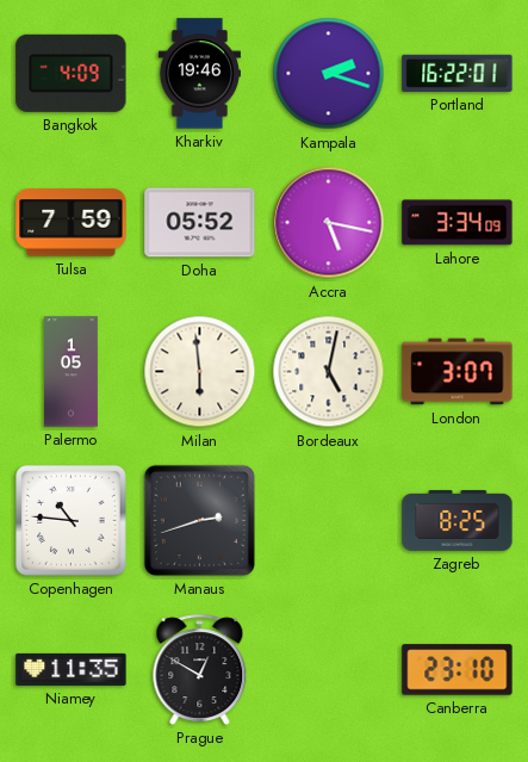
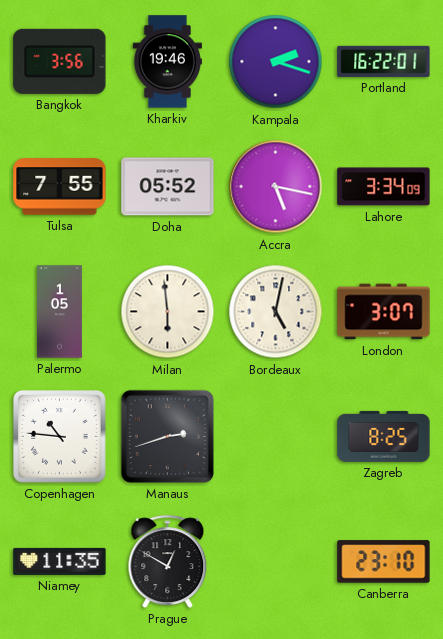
Bangkok: 4:09 -> 3:56
Tulsa: 7:59 -> 7:55
